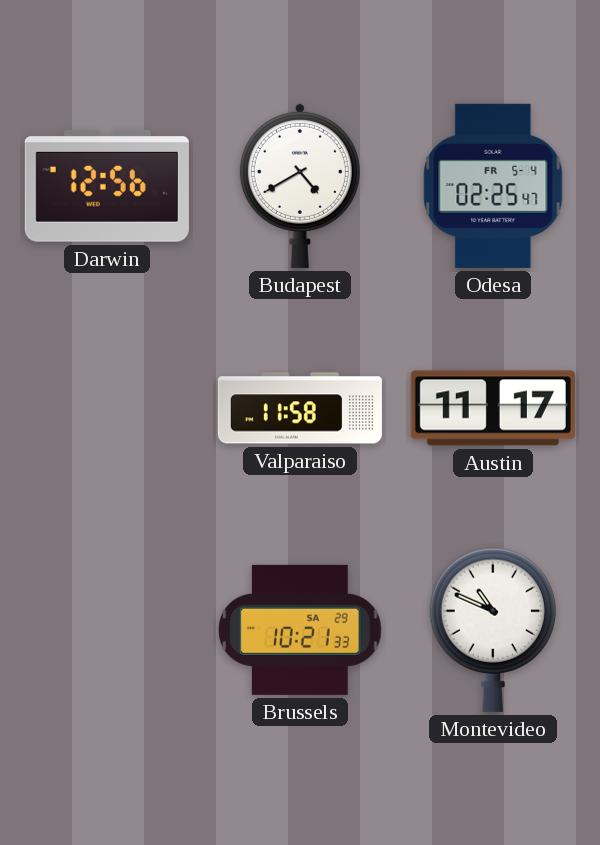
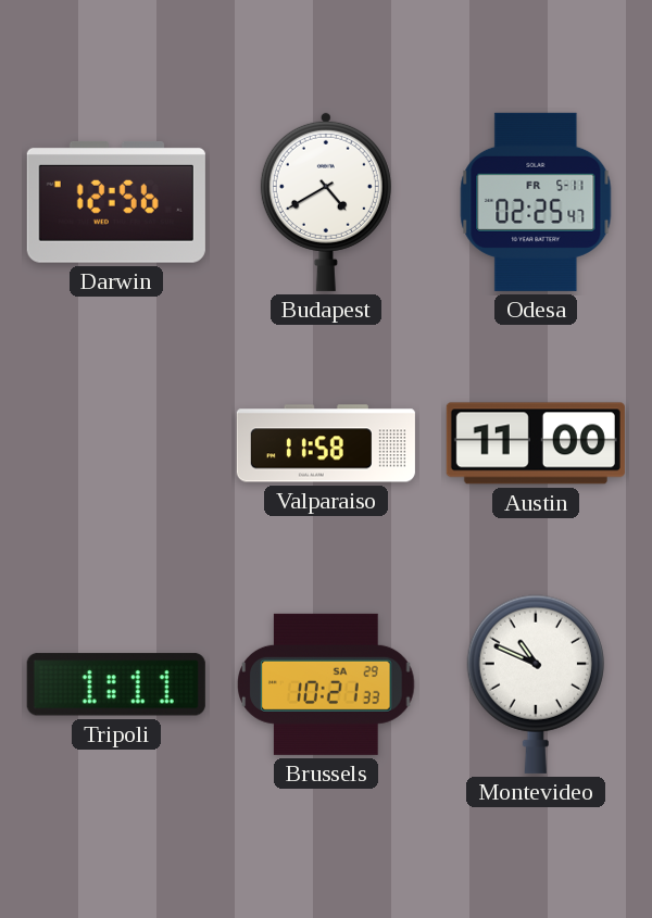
Odesa date: FR 5-4 -> FR 5-11
Austin: 11:17 -> 11:00
Tripoli: none -> 1:11
